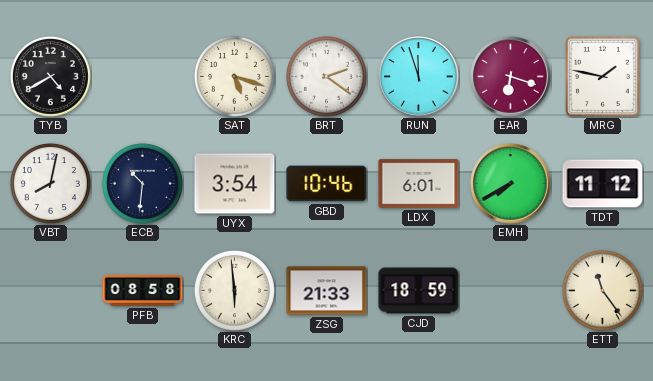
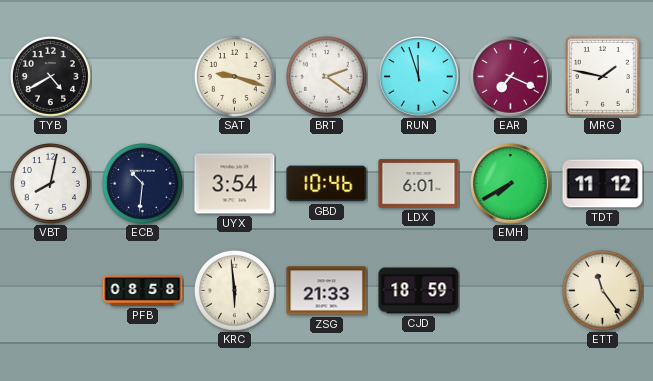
SAT: 5:18 -> 9:18
EAR: 6:18 -> 7:19
